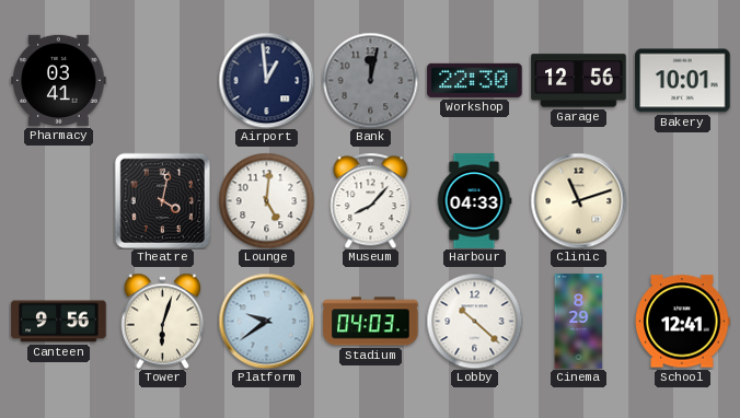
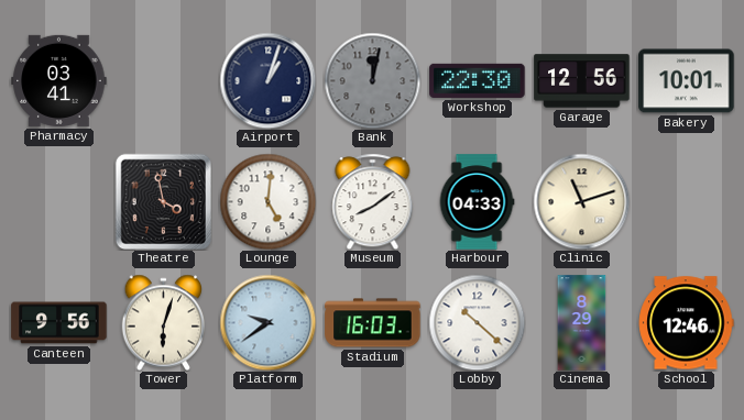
Airport: 12:59 -> 1:03
Theatre: 4:02 -> 3:58
Museum: 8:07 -> 8:09
Stadium: 04:03 -> 16:03
School: 12:41 -> 12:46
